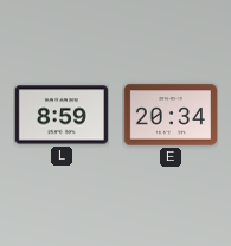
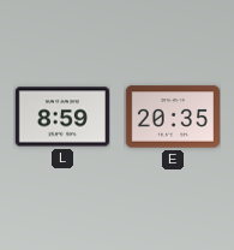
E: 20:34 -> 20:35
